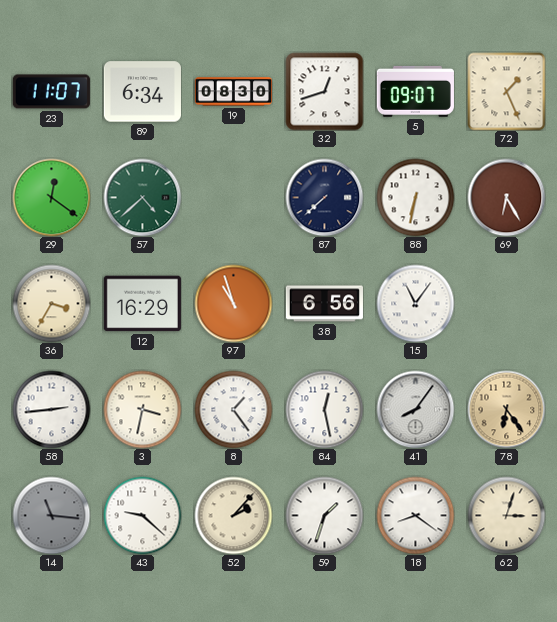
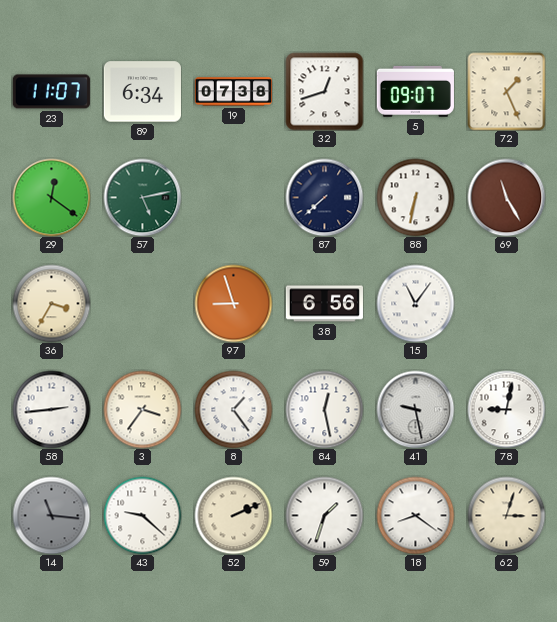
19: 08:30 -> 07:38
57: 4:38 -> 5:13
69: 6:25 -> 11:25
12: 16:29 -> none
97: 10:57 -> 8:57
3: 3:32 -> 3:36
41: 8:06 -> 9:28
78: 6:24 -> 9:02
78 dial: champagne -> white
52: 2:07 -> 2:11
